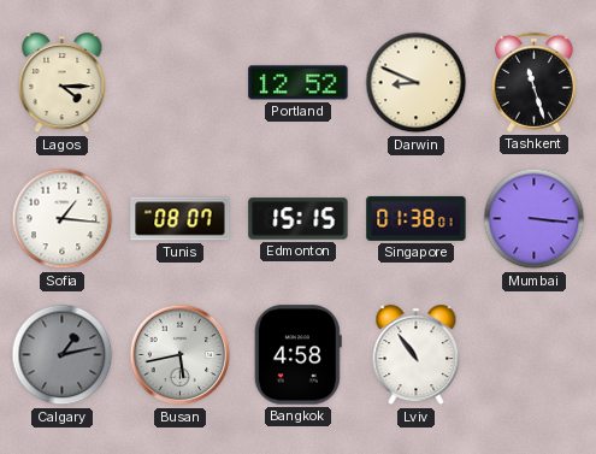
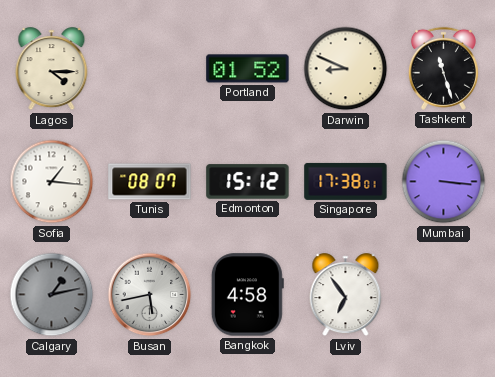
Portland: 12:52 -> 01:52
Edmonton: 15:15 -> 15:12
Singapore: 01:38 -> 17:38
Lviv: 10:54 -> 6:54
